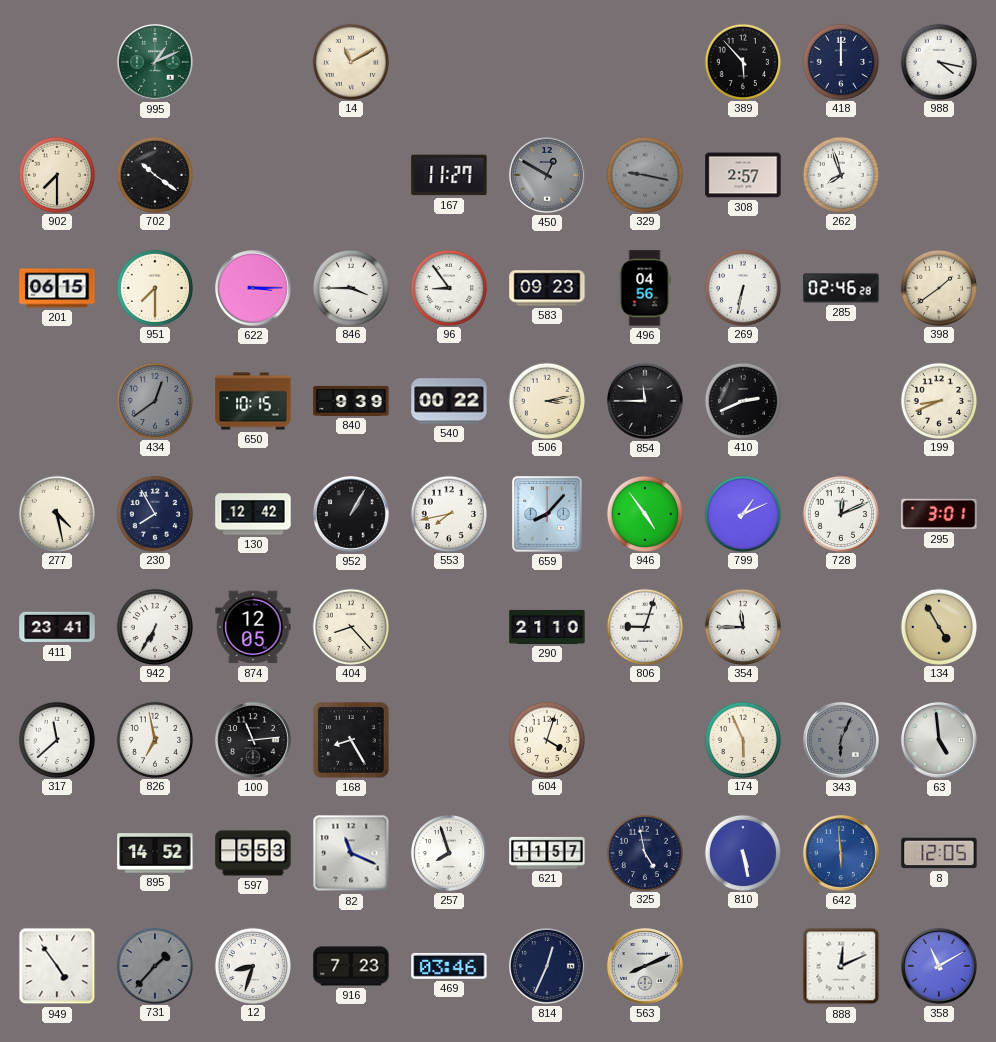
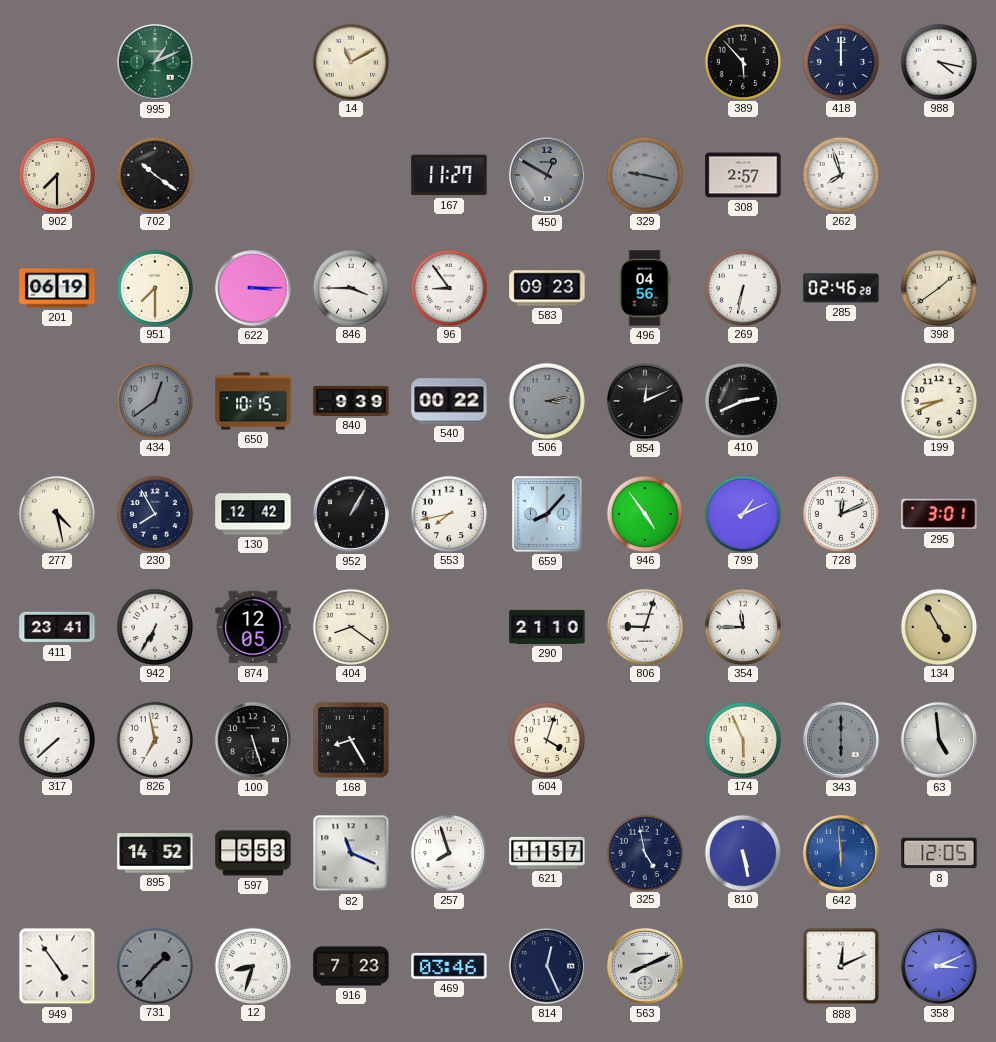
201: 06:15 -> 06:19
506 dial: cream -> grey
854: 11:45 -> 12:11
404: 8:23 -> 8:21
317: 11:38 -> 7:38
100: 11:14 -> 5:27
343: 6:04 -> 6:00
814: 12:34 -> 12:26
358: 11:10 -> 3:11
